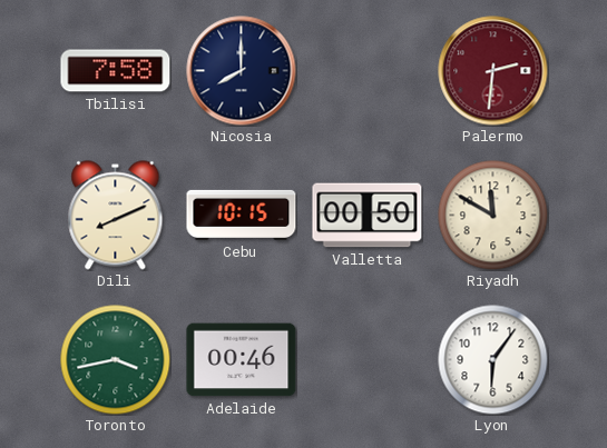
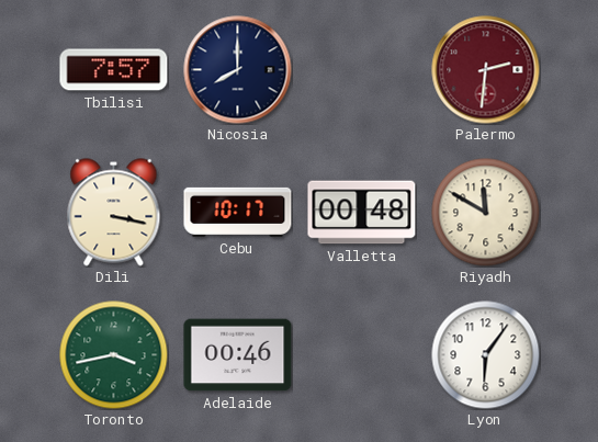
Tbilisi: 7:58 -> 7:57
Dili: 8:11 -> 3:17
Cebu: 10:15 -> 10:17
Valletta: 00:50 -> 00:48
